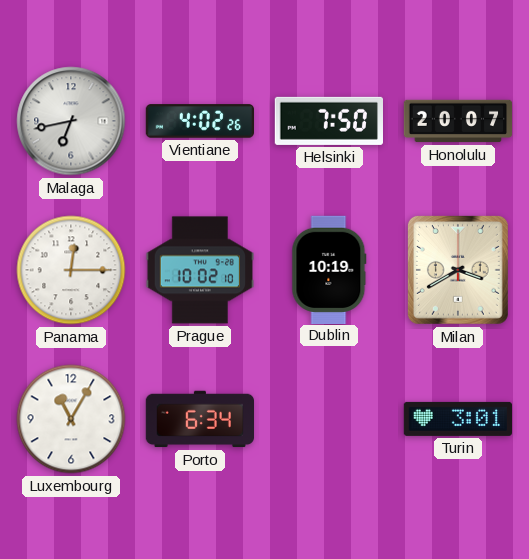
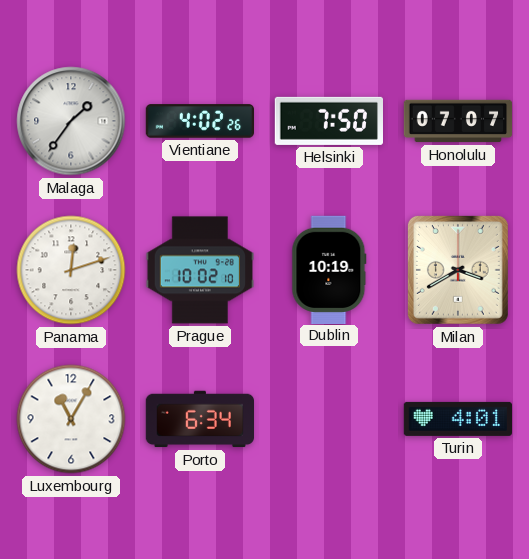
Malaga: 6:43 -> 1:36
Honolulu: 20:07 -> 07:07
Panama: 12:15 -> 12:12
Turin: 3:01 -> 4:01
